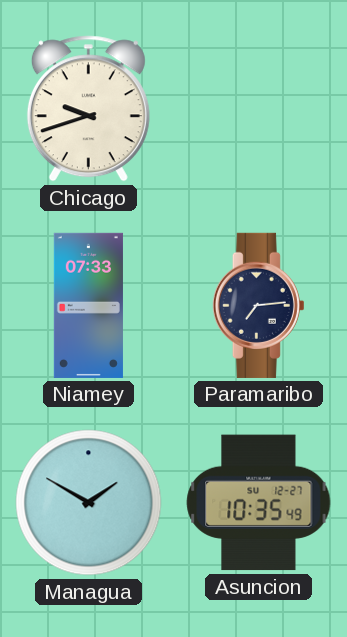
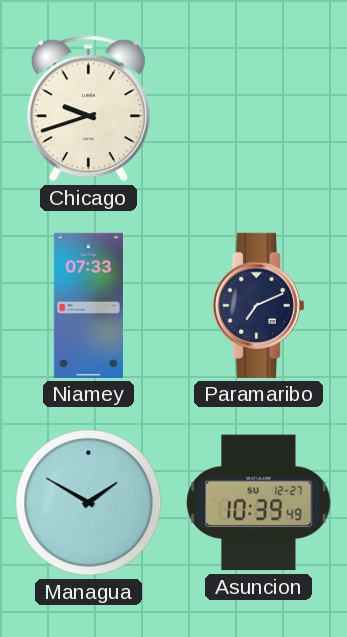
Paramaribo: 7:14 -> 7:11
Asuncion: 10:35 -> 10:39
